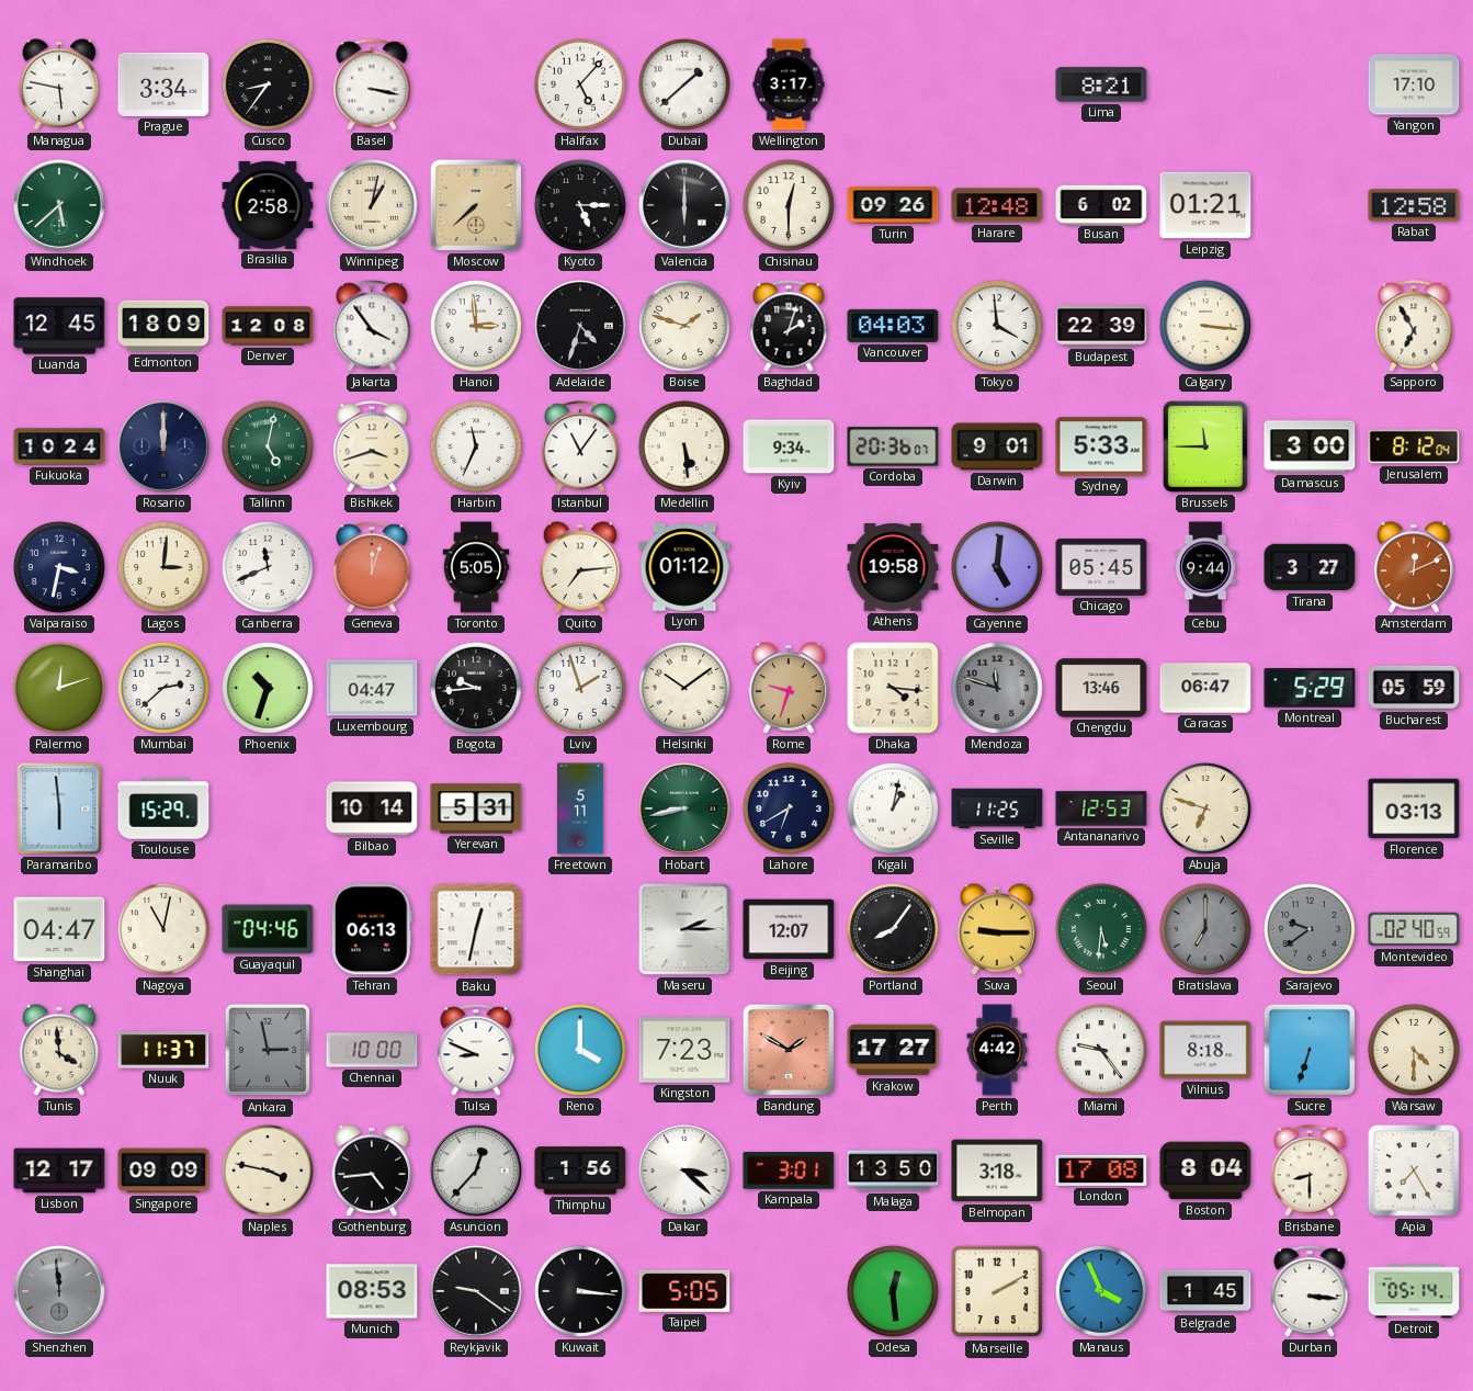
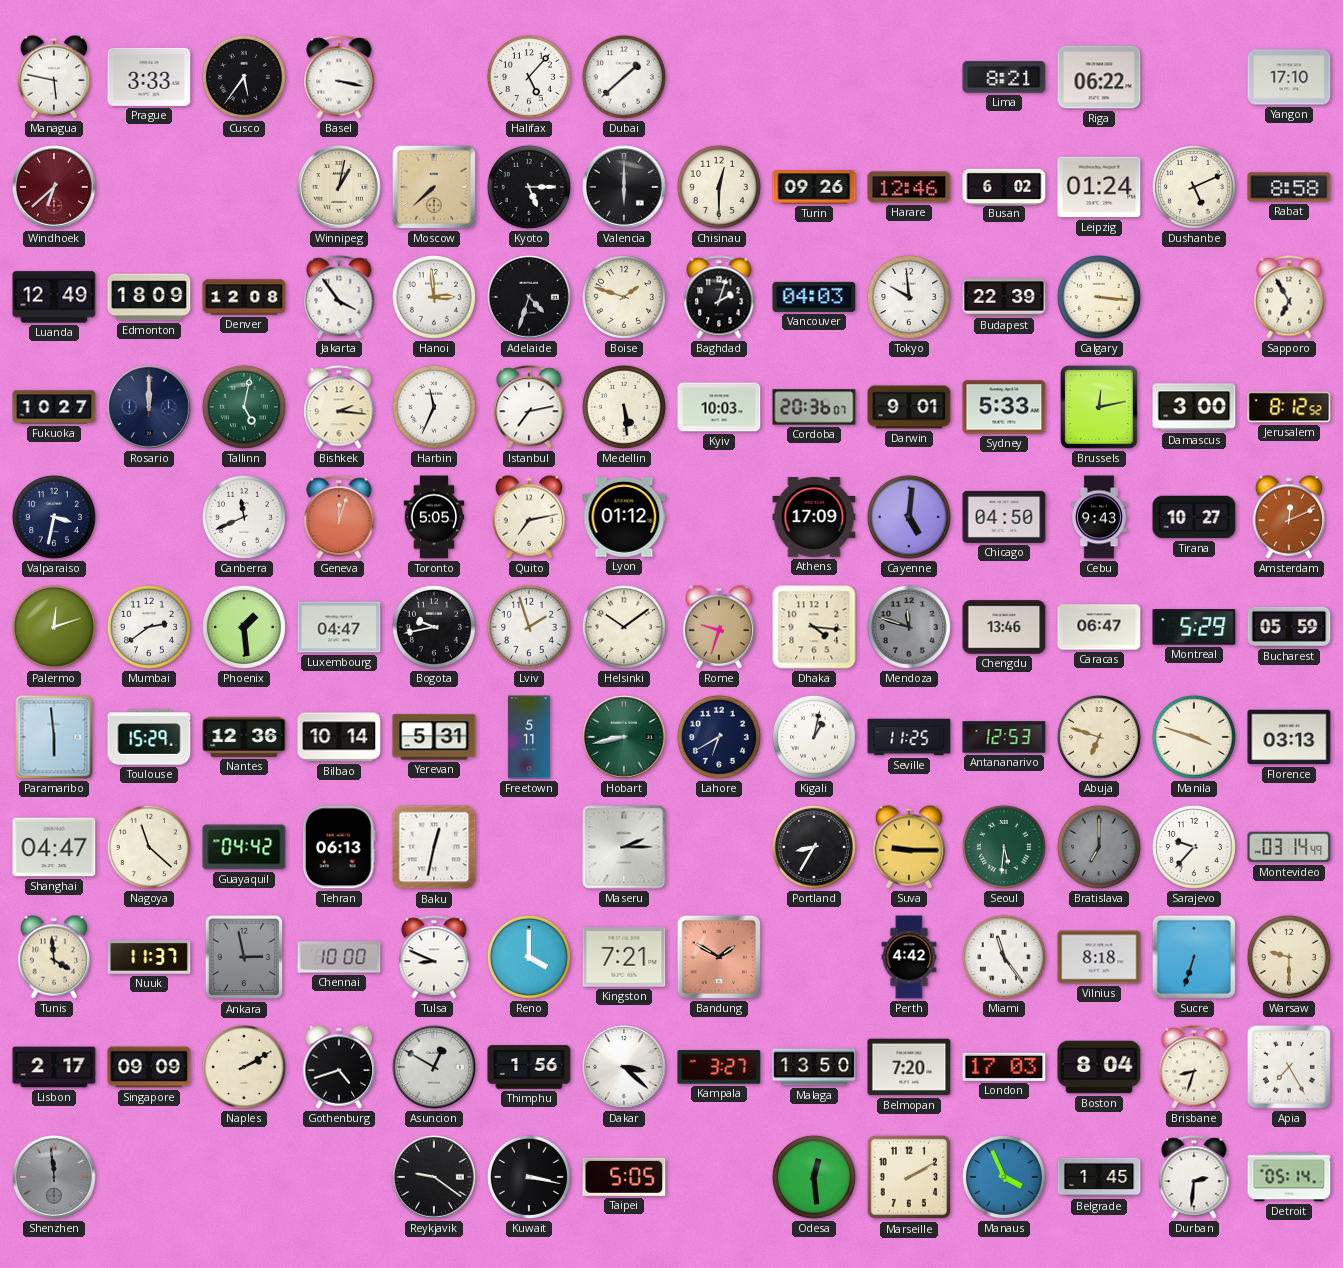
Prague: 3:34 -> 3:33
Cusco: 8:36 -> 5:36
Wellington: 3:17 -> none
Riga: none -> 06:22
Windhoek: 5:38 -> 6:38
Windhoek dial: green -> burgundy
Brasilia: 2:58 -> none
Harare: 12:48 -> 12:46
Leipzig: 01:21 -> 01:24
Dushanbe: none -> 5:11
Rabat: 12:58 -> 8:58
Luanda: 12:45 -> 12:49
Tokyo: 3:59 -> 9:59
Fukuoka: 10:24 -> 10:27
Bishkek: 3:42 -> 2:16
Istanbul: 11:06 -> 7:13
Kyiv: 9:34 -> 10:03
Brussels: 11:45 -> 12:13
Jerusalem: 8:12:04 -> 8:12:52
Lagos: 3:01 -> none
Quito: 7:14 -> 7:13
Athens: 19:58 -> 17:09
Chicago: 05:45 -> 04:50
Cebu: 9:44 -> 9:43
Tirana: 3:27 -> 10:27
Mumbai: 2:38 -> 2:39
Phoenix: 10:33 -> 1:29
Bogota: 9:44 -> 9:43
Nantes: none -> 12:36
Manila: none -> 3:48
Nagoya: 11:02 -> 11:22
Guayaquil: 04:46 -> 04:42
Beijing: 12:07 -> none
Portland: 8:06 -> 8:35
Sarajevo: 9:39 -> 9:37
Sarajevo dial: grey -> white
Montevideo: 02:40 -> 03:14
Kingston: 7:23 -> 7:21
Krakow: 17:27 -> none
Miami: 9:24 -> 11:24
Warsaw: 4:30 -> 9:30
Lisbon: 12:17 -> 2:17
Naples: 3:47 -> 2:10
Gothenburg: 4:44 -> 4:42
Asuncion: 12:37 -> 12:50
Kampala: 3:01 -> 3:27
Belmopan: 3:18 -> 7:20
London: 17:08 -> 17:03
Brisbane: 8:30 -> 8:33
Munich: 08:53 -> none
Kuwait: 3:16 -> 3:17
Durban: 3:16 -> 2:31
